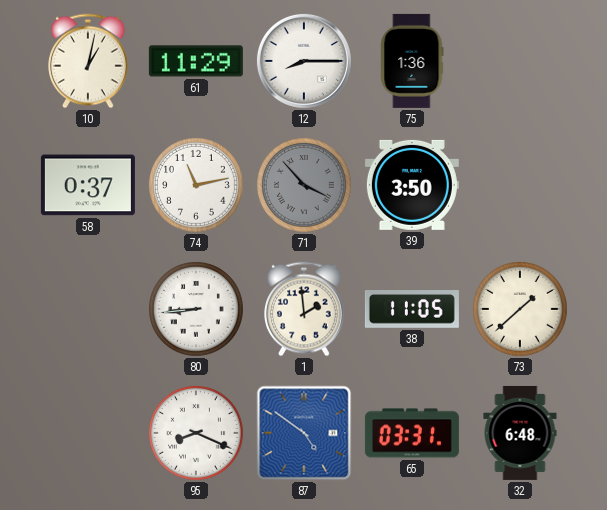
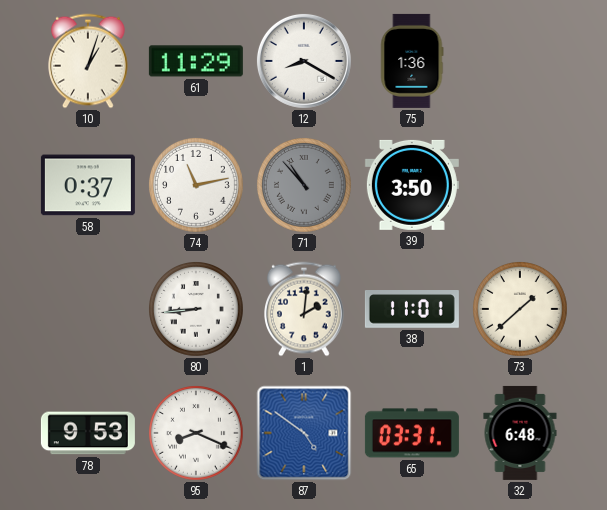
10: 1:02 -> 1:03
12: 8:15 -> 8:20
71: 3:53 -> 10:53
1: 1:59 -> 2:01
38: 11:05 -> 11:01
78: none -> 9:53
